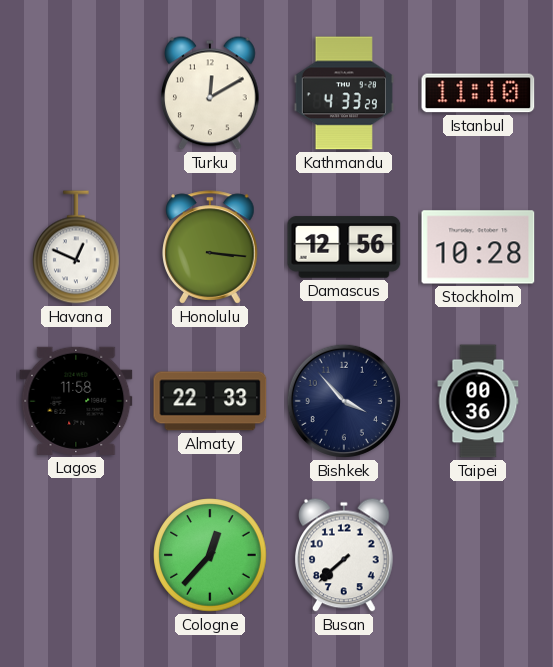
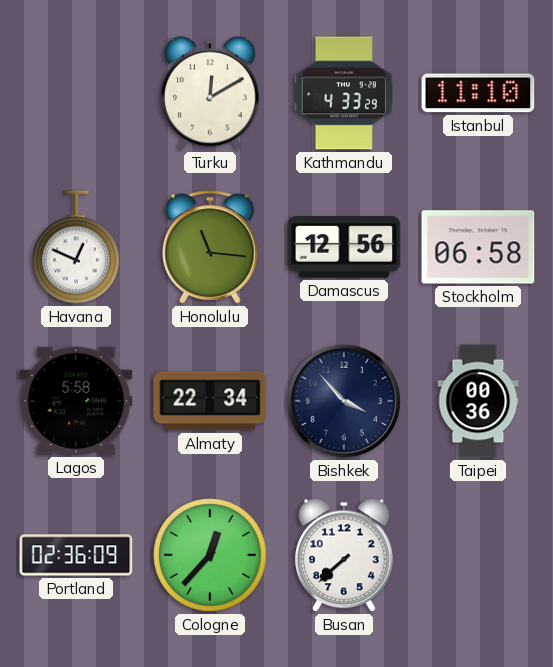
Honolulu: 3:16 -> 11:16
Stockholm: 10:28 -> 06:58
Lagos: 11:58 -> 5:58
Almaty: 22:33 -> 22:34
Portland: none -> 02:36
